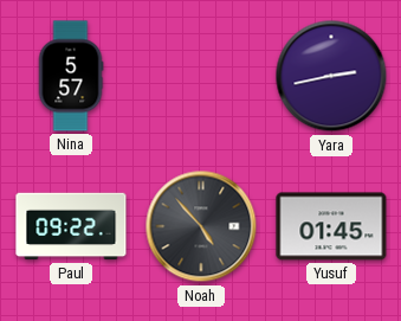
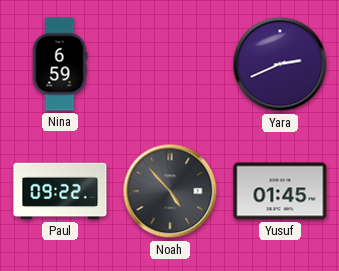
Nina: 5:57 -> 6:59
Yara: 2:43 -> 2:41
